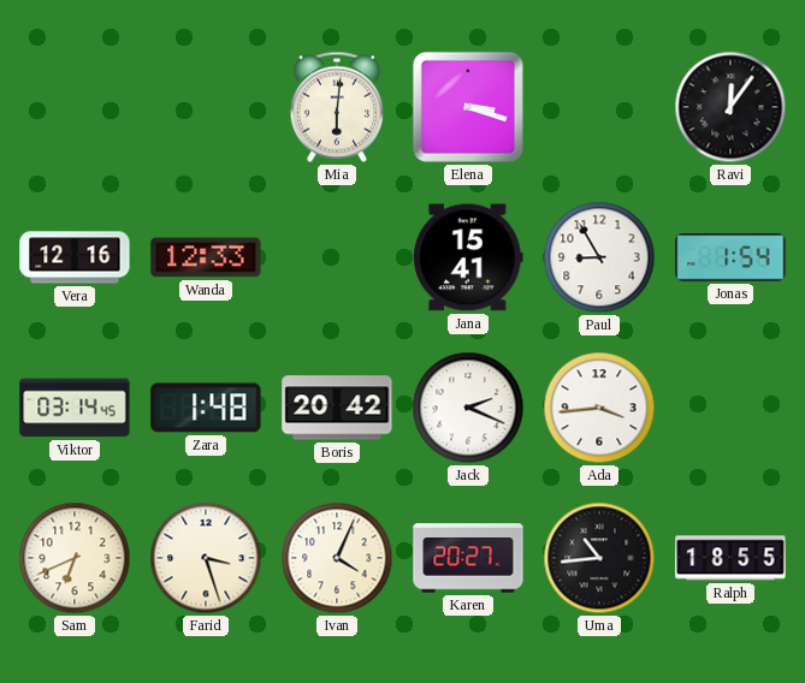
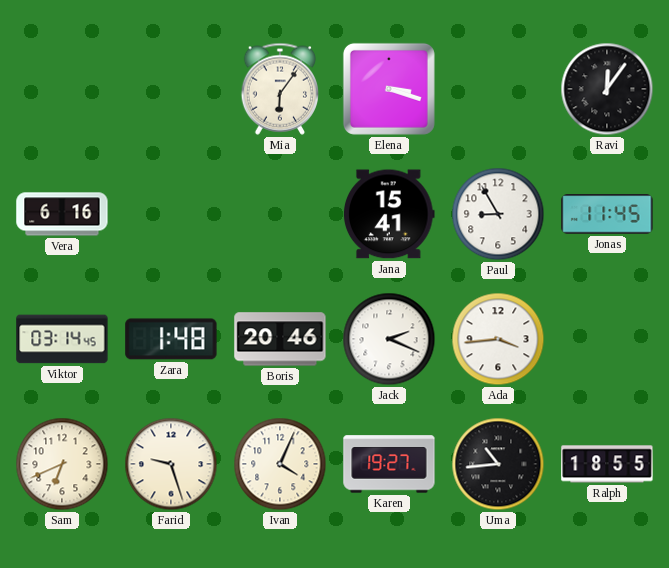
Mia: 6:01 -> 6:06
Vera: 12:16 -> 6:16
Wanda: 12:33 -> none
Jonas: 1:54 -> 11:45
Boris: 20:42 -> 20:46
Farid: 3:27 -> 9:27
Karen: 20:27 -> 19:27
